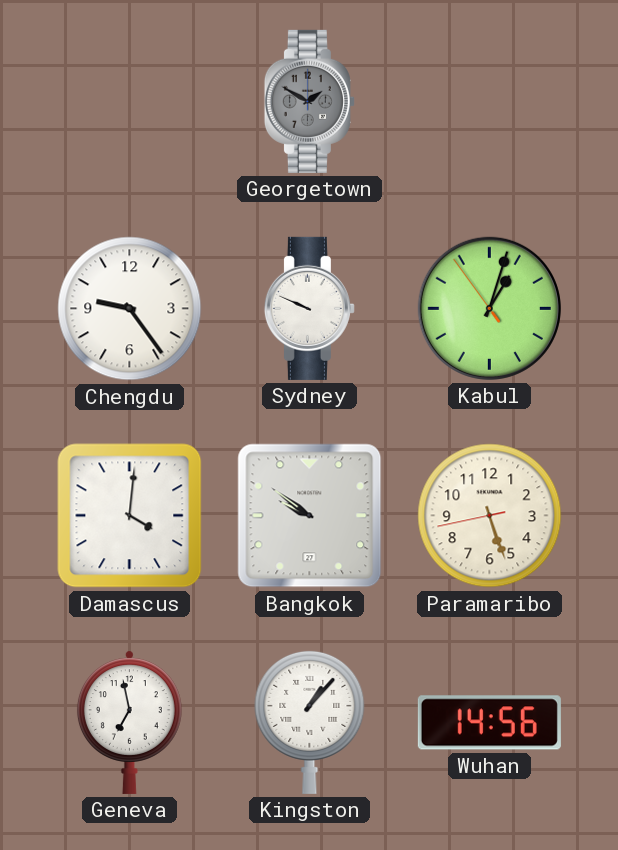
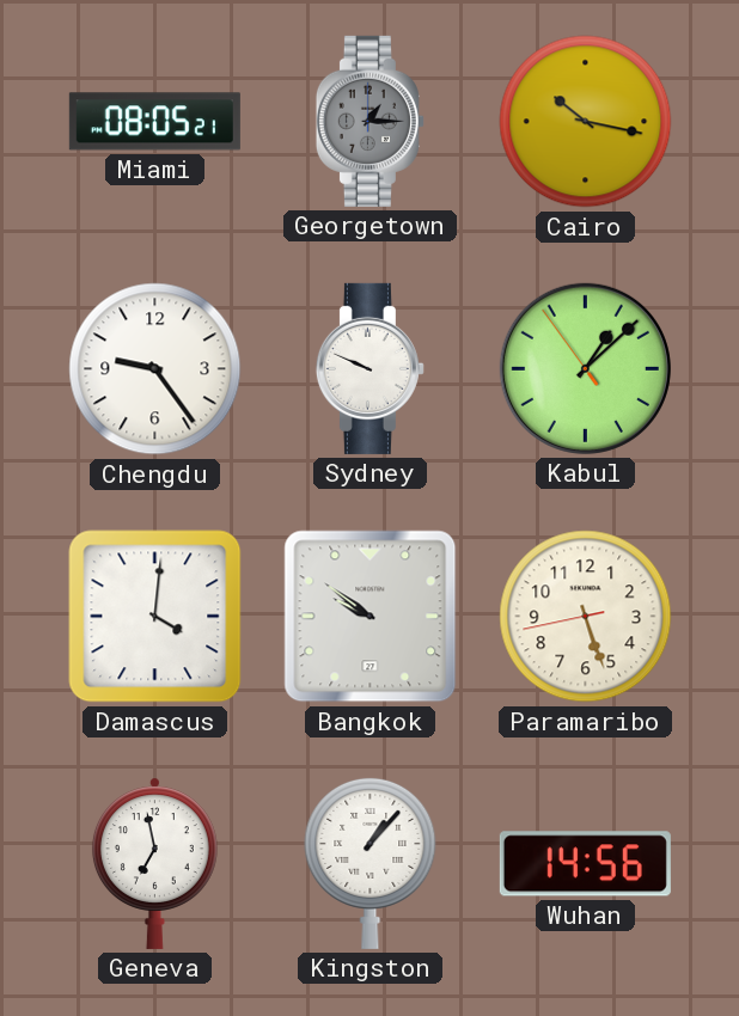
Miami: none -> 08:05
Georgetown: 1:50 -> 1:15
Cairo: none -> 10:17
Kabul: 1:02 -> 1:07
